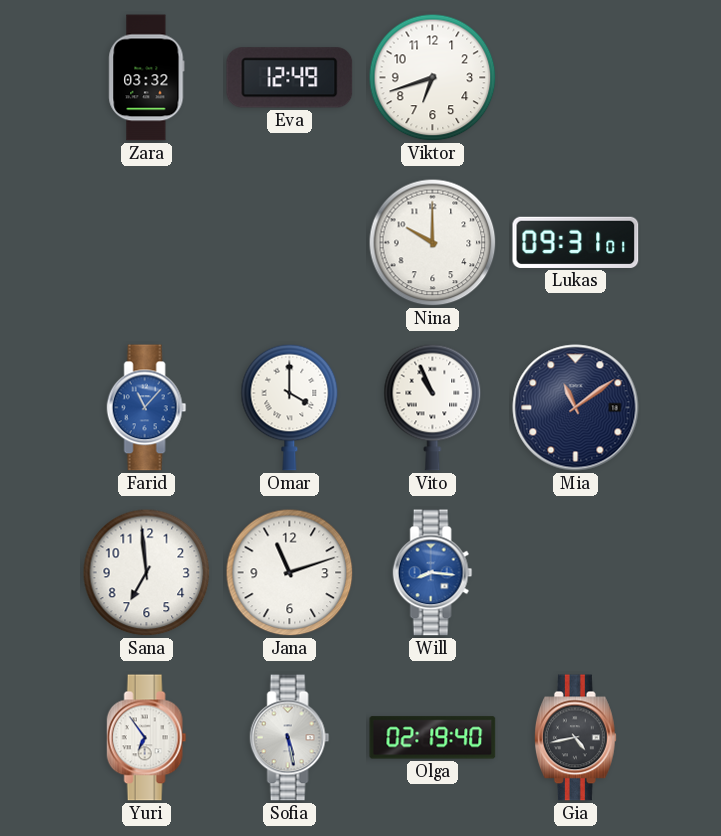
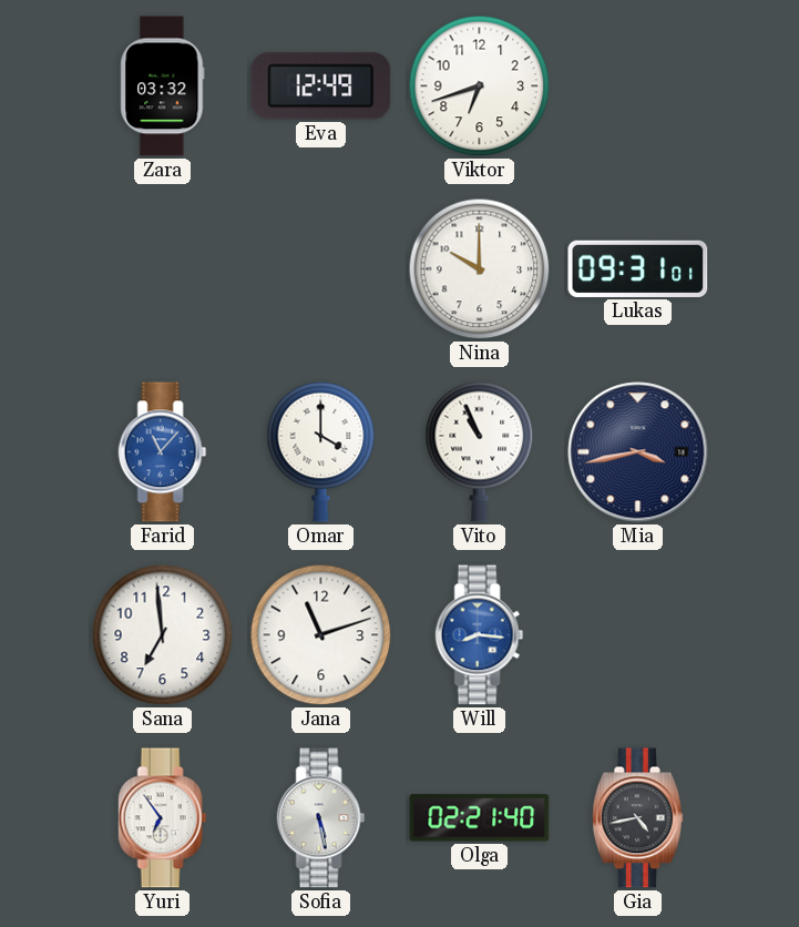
Mia: 11:09 -> 3:43
Olga: 02:19 -> 02:21
